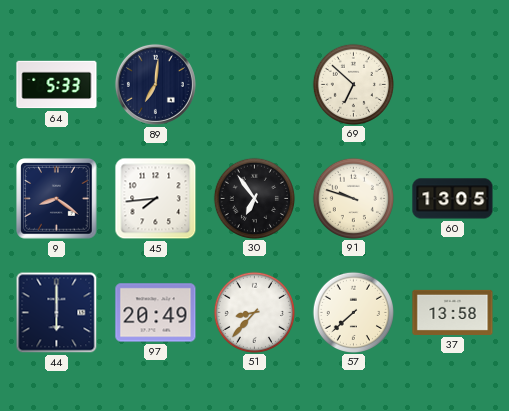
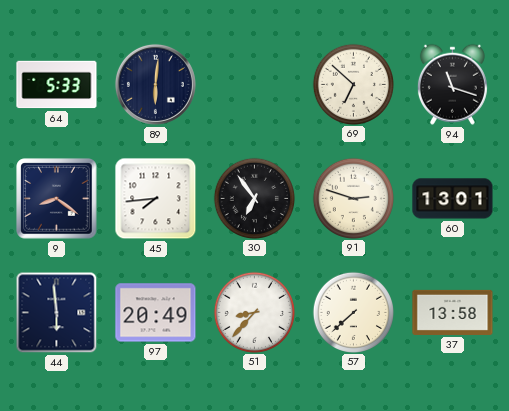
89: 7:01 -> 6:01
94: none -> 11:18
91: 9:48 -> 2:48
60: 13:05 -> 13:01
44: 6:00 -> 5:59
